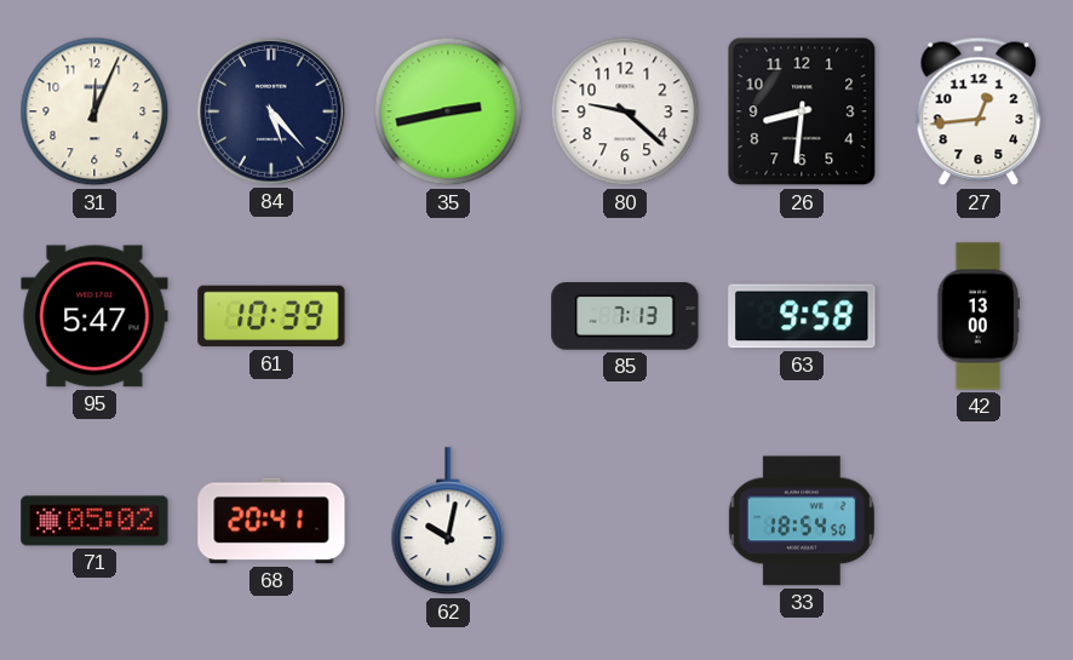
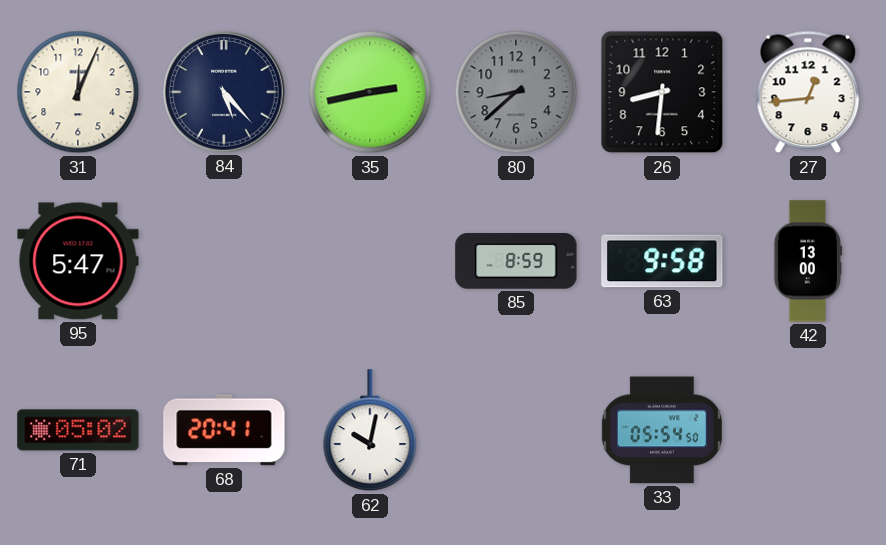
80: 9:22 -> 8:38
80 dial: white -> grey
61: 10:39 -> none
85: 7:13 -> 8:59
33: 18:54 -> 05:54
